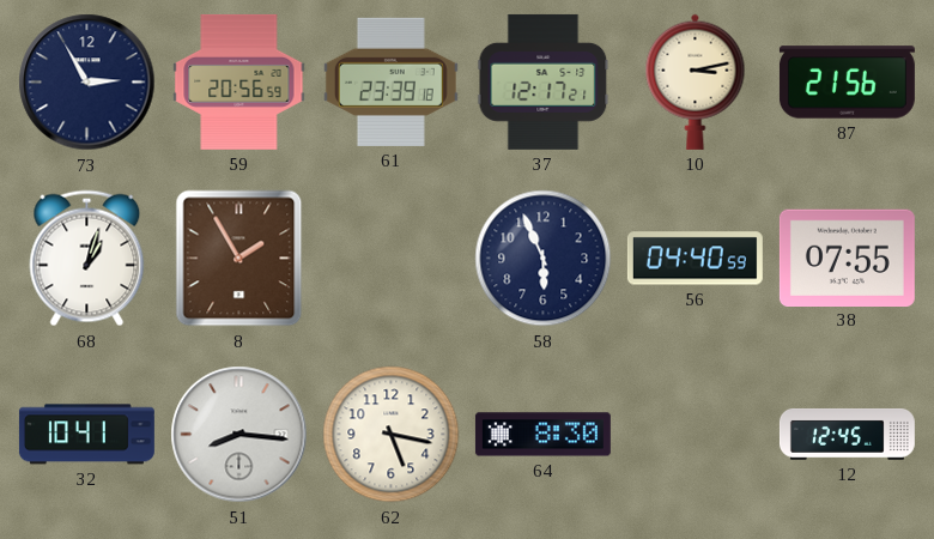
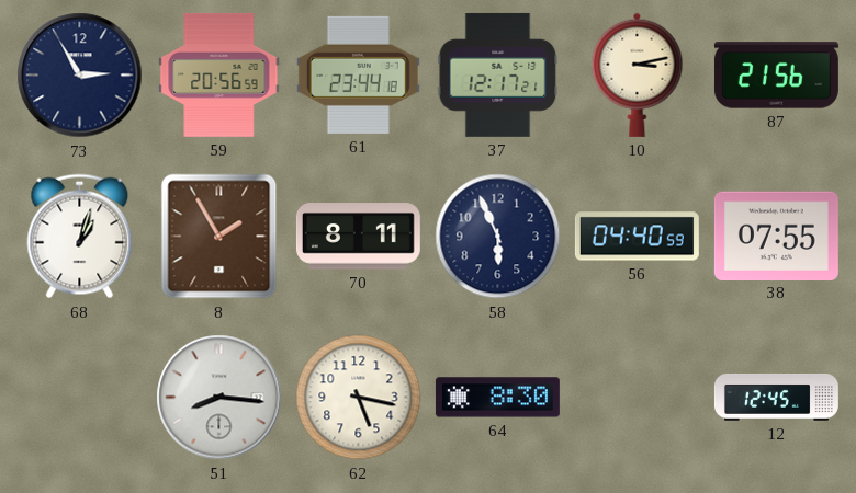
61: 23:39 -> 23:44
70: none -> 8:11
32: 10:41 -> none
